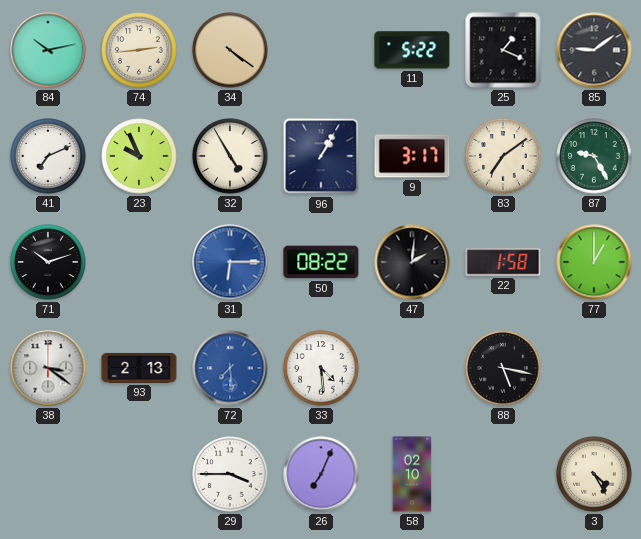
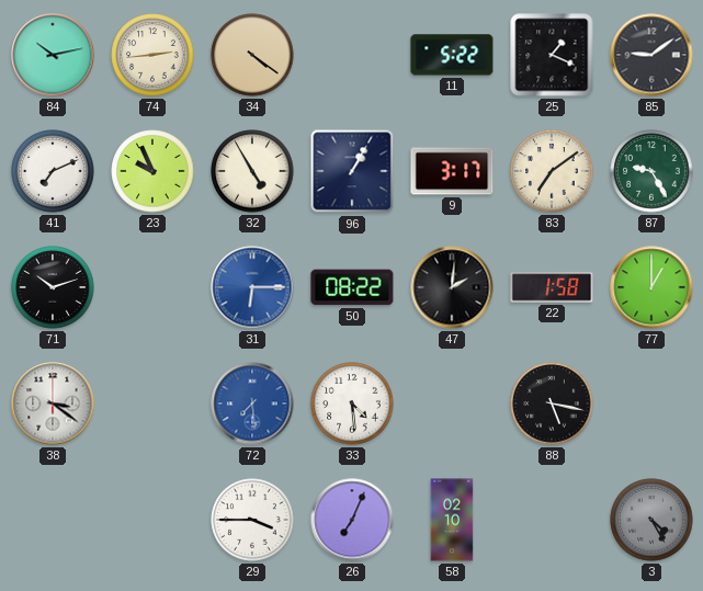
93: 2:13 -> none
3 dial: cream -> grey
